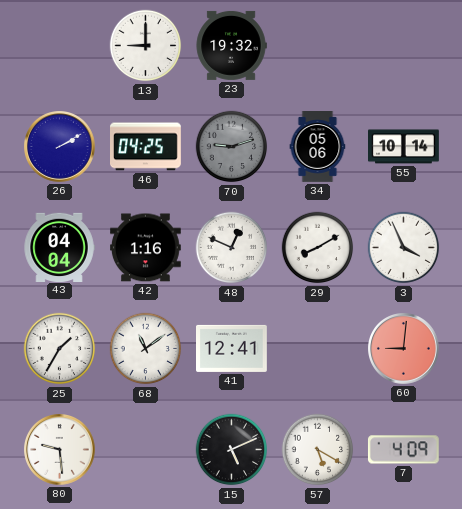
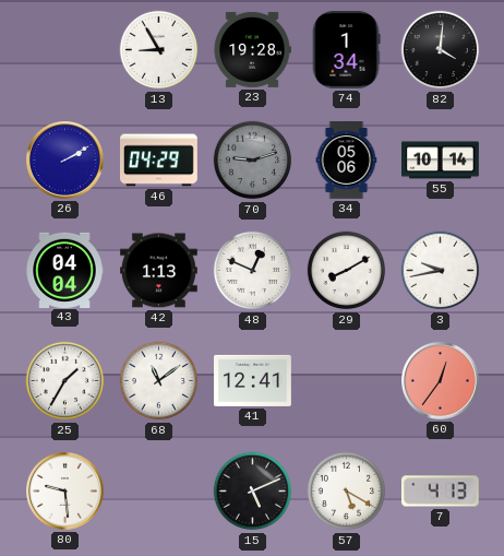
13: 9:00 -> 8:55
23: 19:32 -> 19:28
74: none -> 1:34
82: none -> 4:01
46: 04:25 -> 04:29
42: 1:16 -> 1:13
3: 3:56 -> 9:43
60: 9:01 -> 12:36
7: 4:09 -> 4:13
